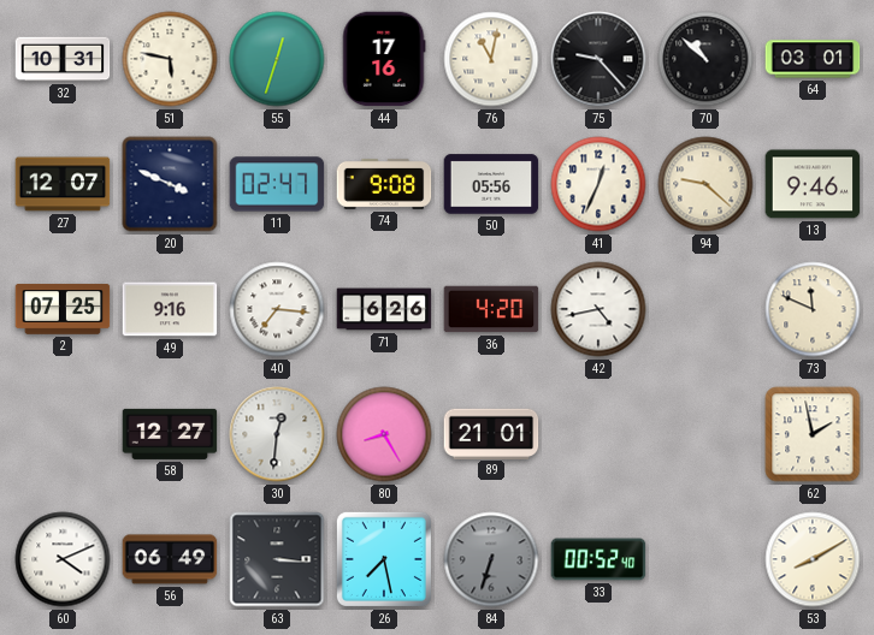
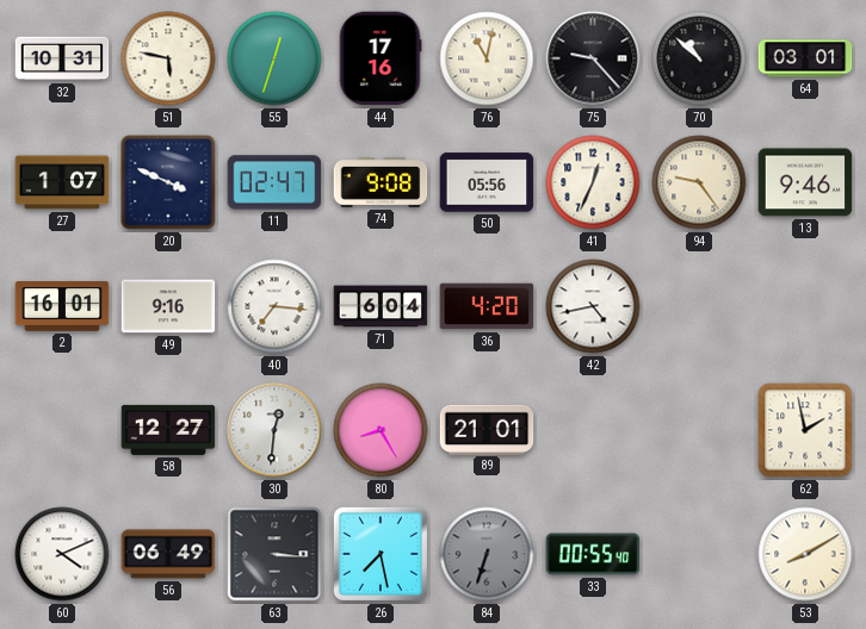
27: 12:07 -> 1:07
94: 9:22 -> 9:24
2: 07:25 -> 16:01
71: 6:26 -> 6:04
73: 11:49 -> none
33: 00:52 -> 00:55
